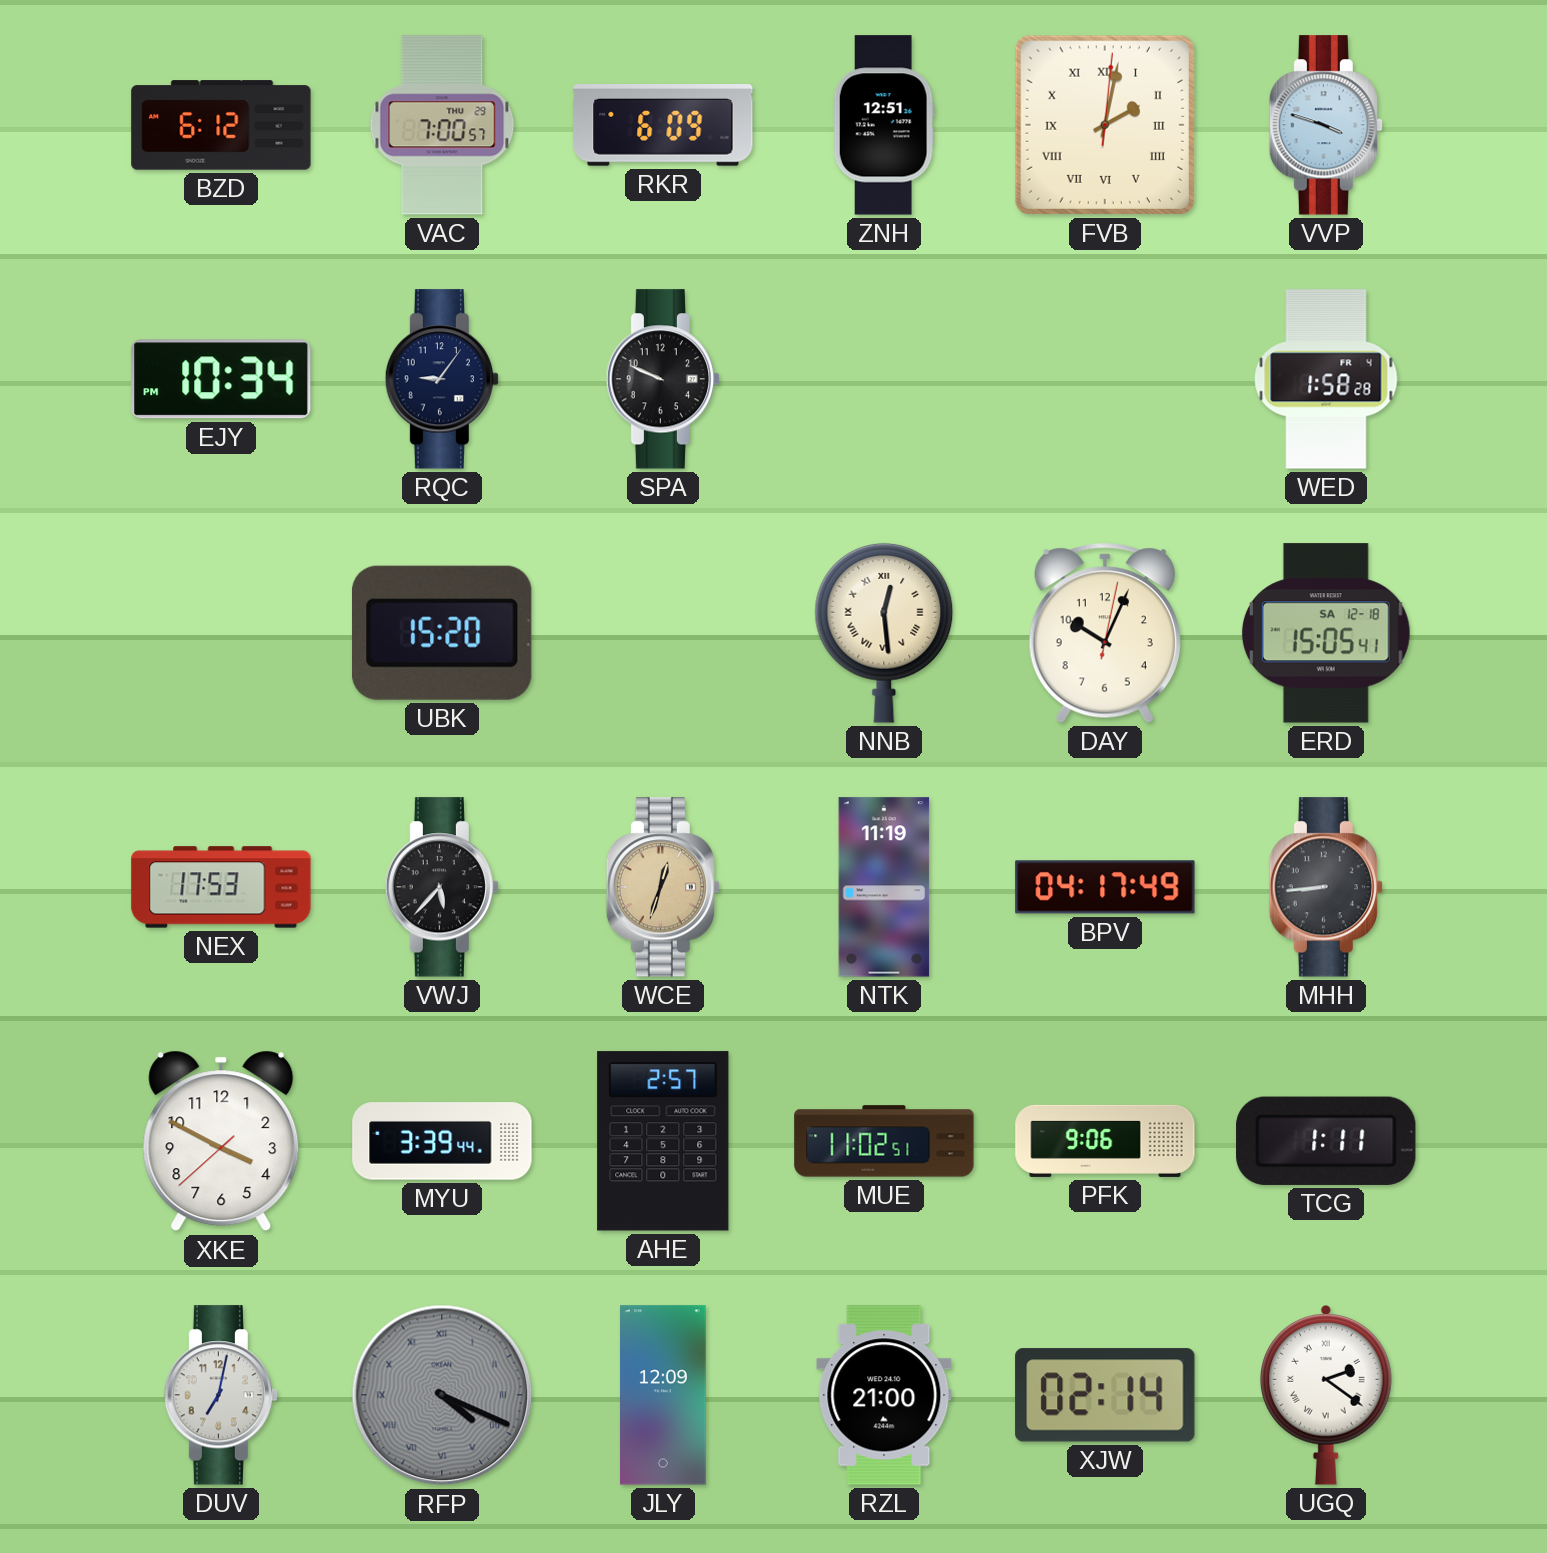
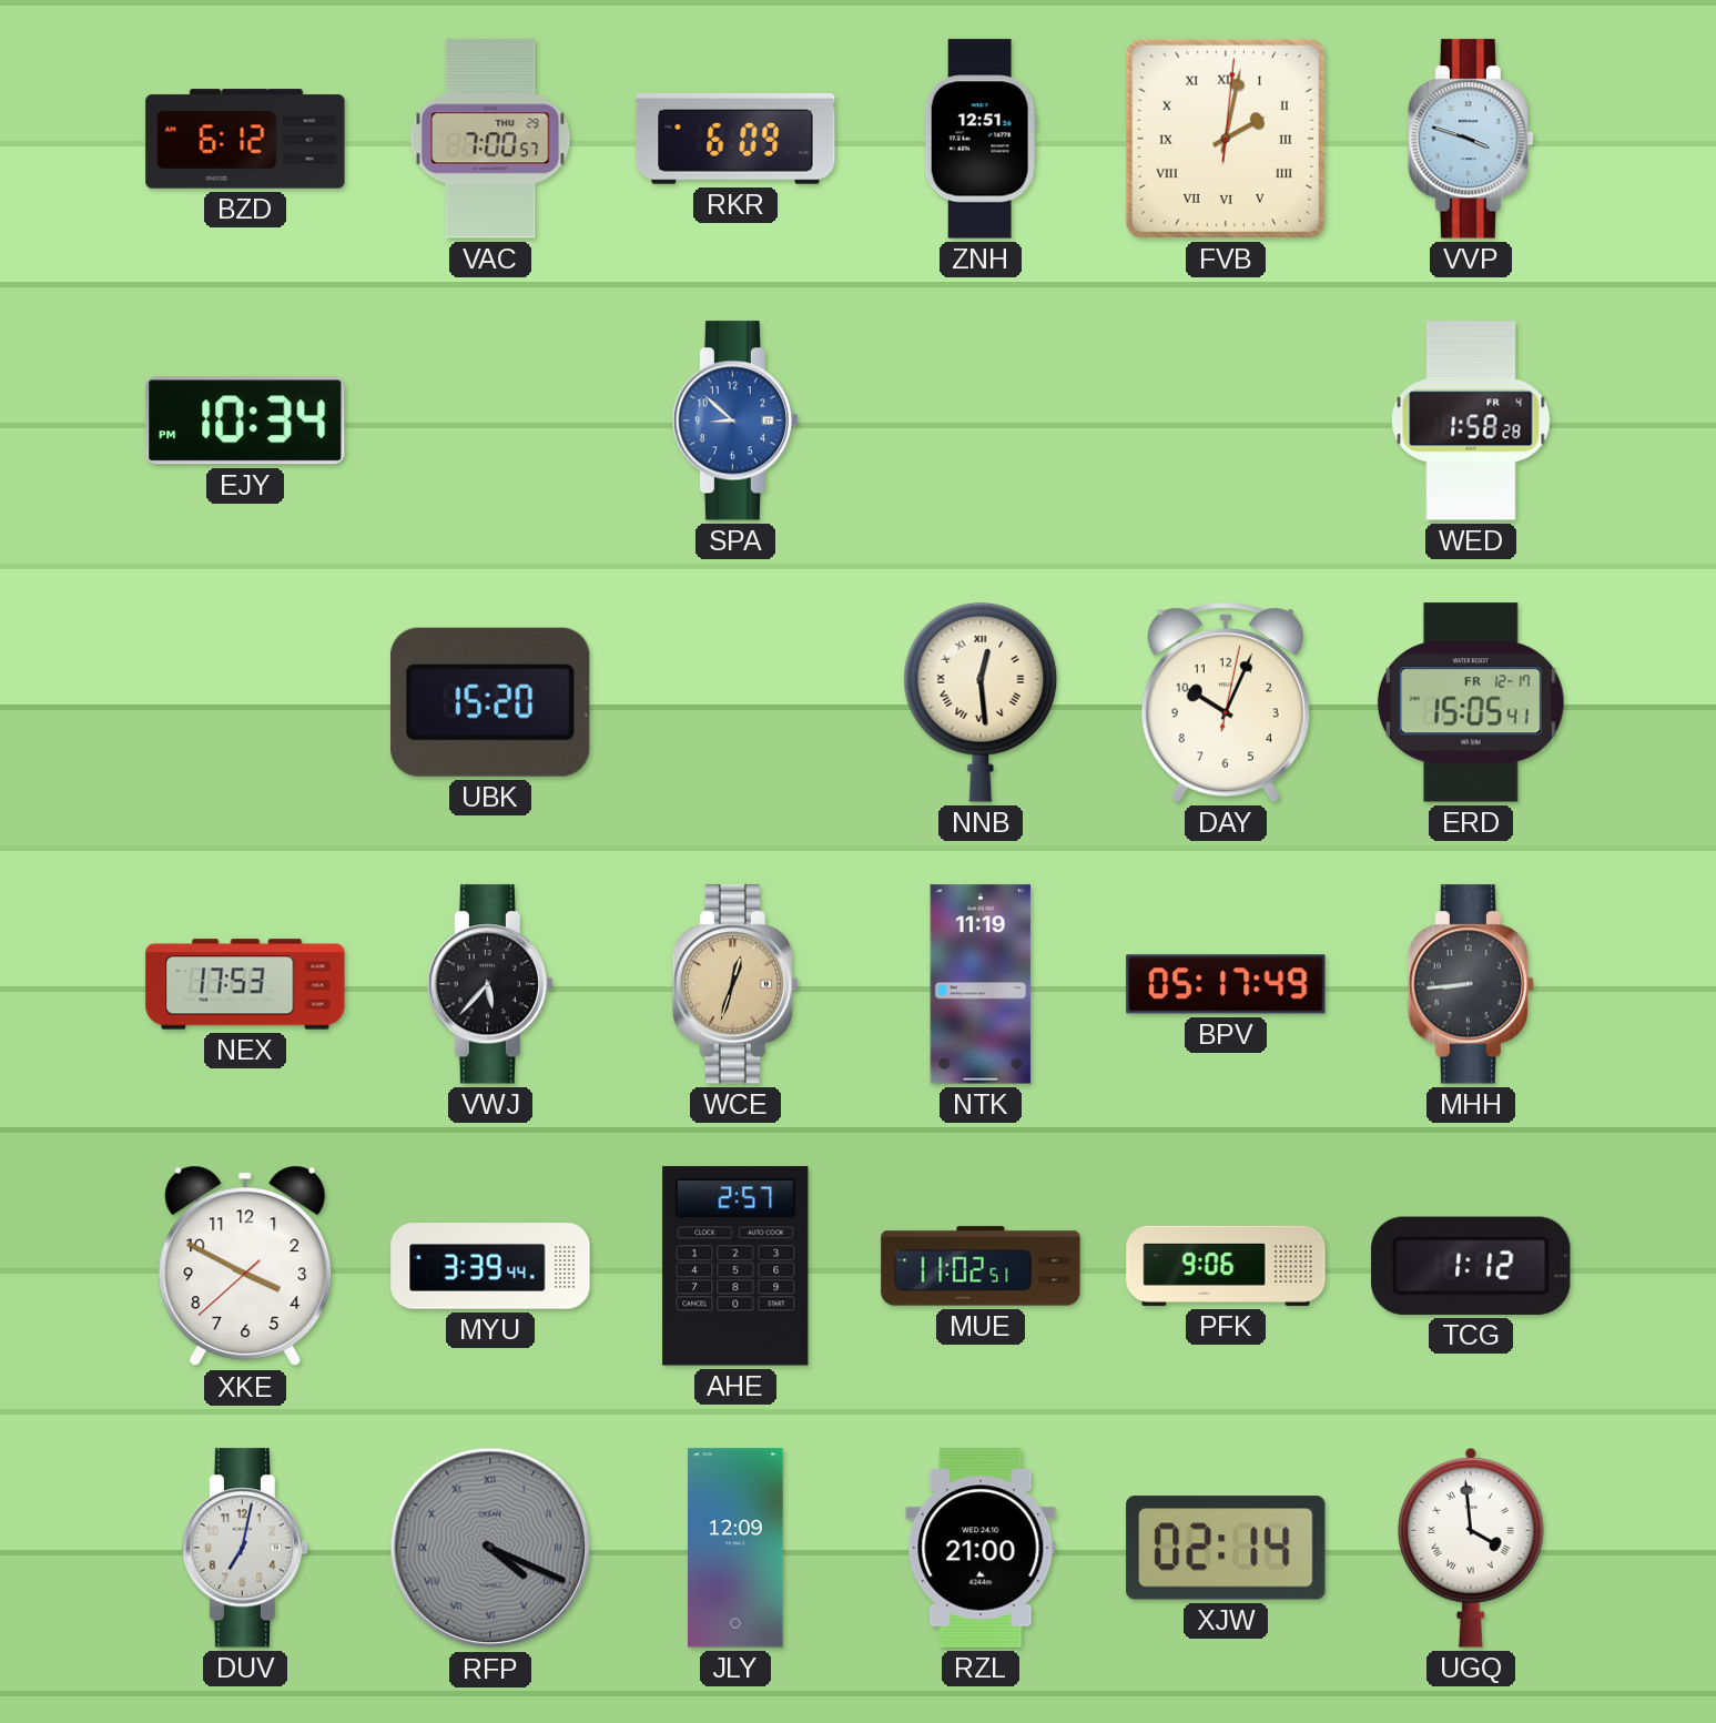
RQC: 9:06 -> none
SPA: 9:49 -> 8:52
SPA dial: black -> blue
ERD date: SA 12-18 -> FR 12-17
BPV: 04:17 -> 05:17
TCG: 1:11 -> 1:12
UGQ: 2:21 -> 3:59
